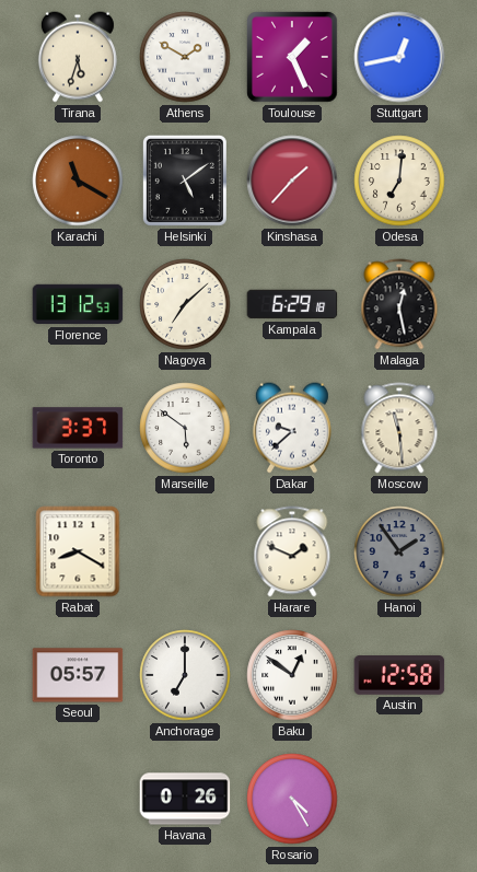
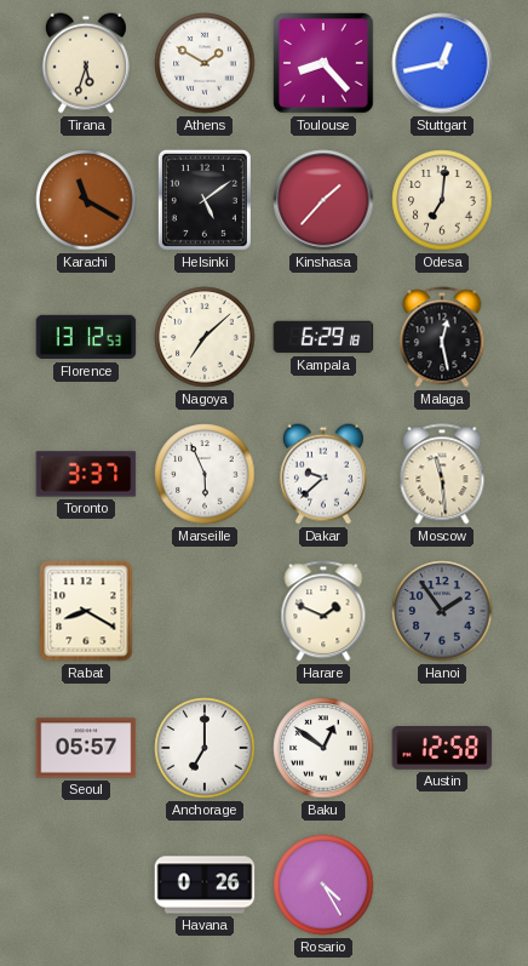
Toulouse: 1:26 -> 8:23
Marseille: 5:51 -> 5:56
